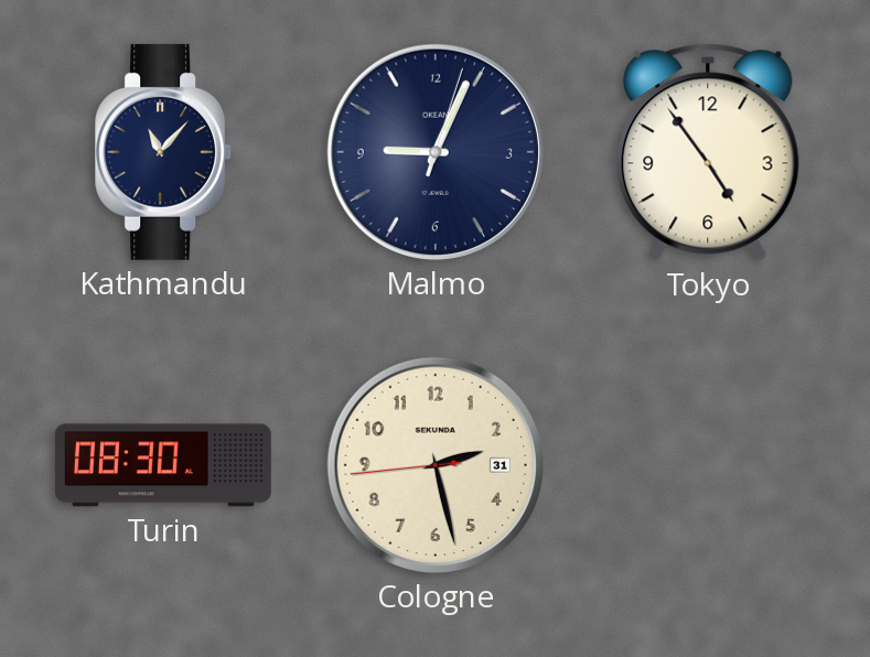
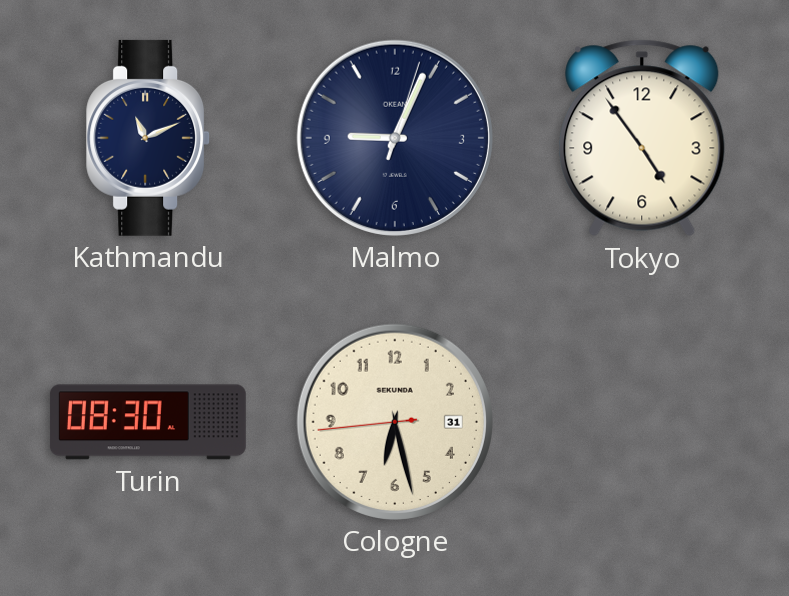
Kathmandu: 11:07 -> 11:11
Cologne: 2:27 -> 6:27
